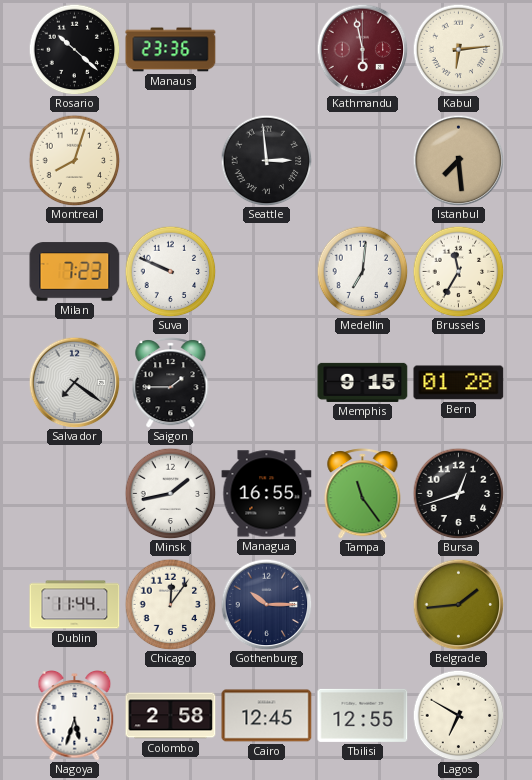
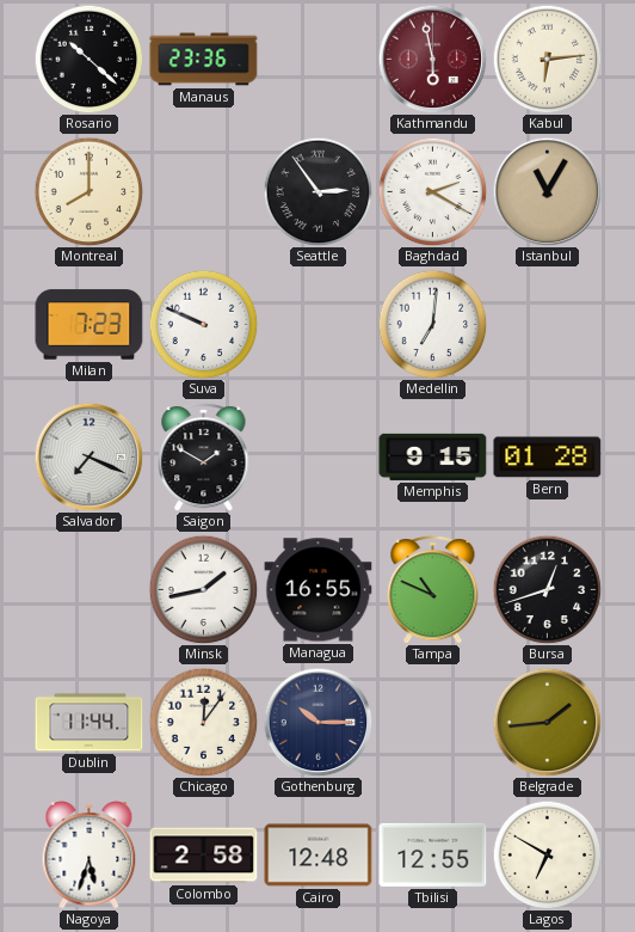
Montreal: 8:03 -> 8:00
Seattle: 2:59 -> 2:54
Baghdad: none -> 2:20
Istanbul: 7:29 -> 11:05
Brussels: 11:35 -> none
Salvador: 7:21 -> 7:19
Saigon: 1:45 -> 1:50
Tampa: 11:24 -> 10:49
Cairo: 12:45 -> 12:48
